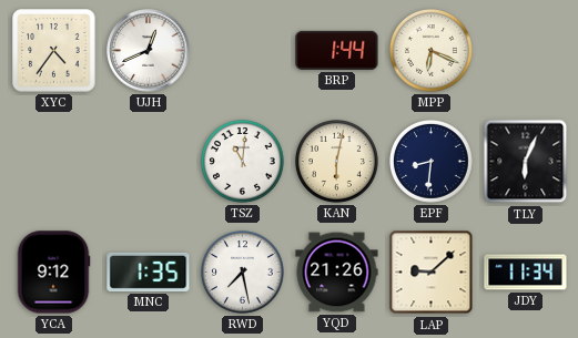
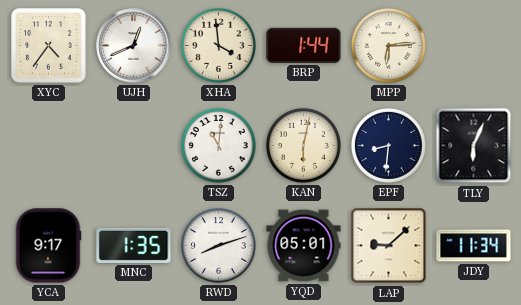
XHA: none -> 3:59
MPP: 6:19 -> 6:14
YCA: 9:12 -> 9:17
RWD: 7:28 -> 8:12
YQD: 21:26 -> 05:01
